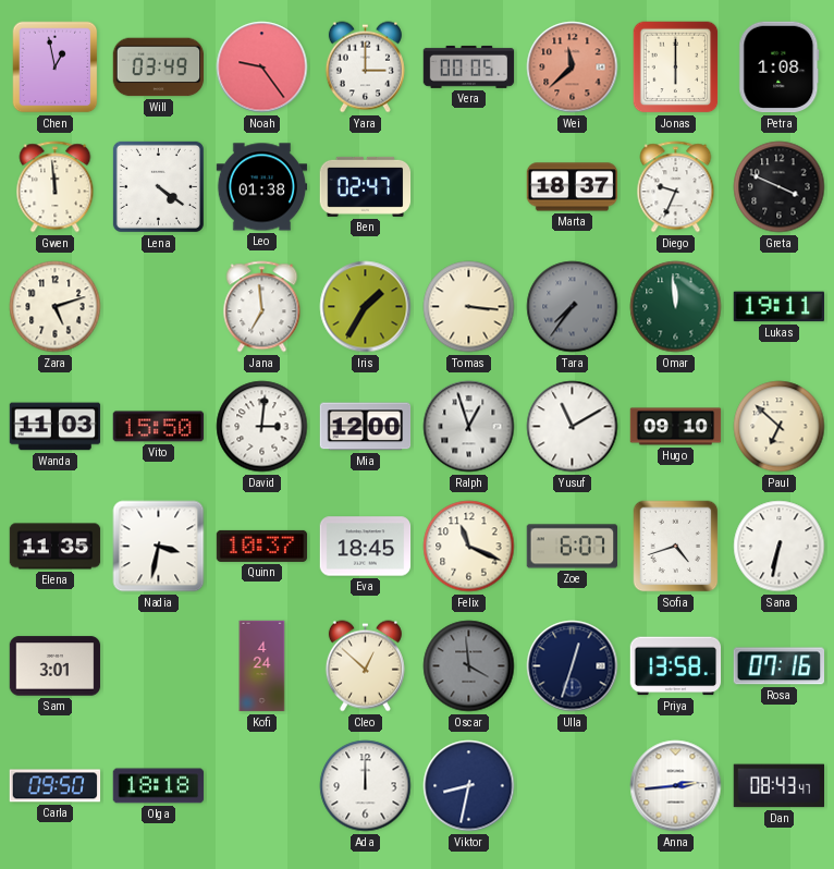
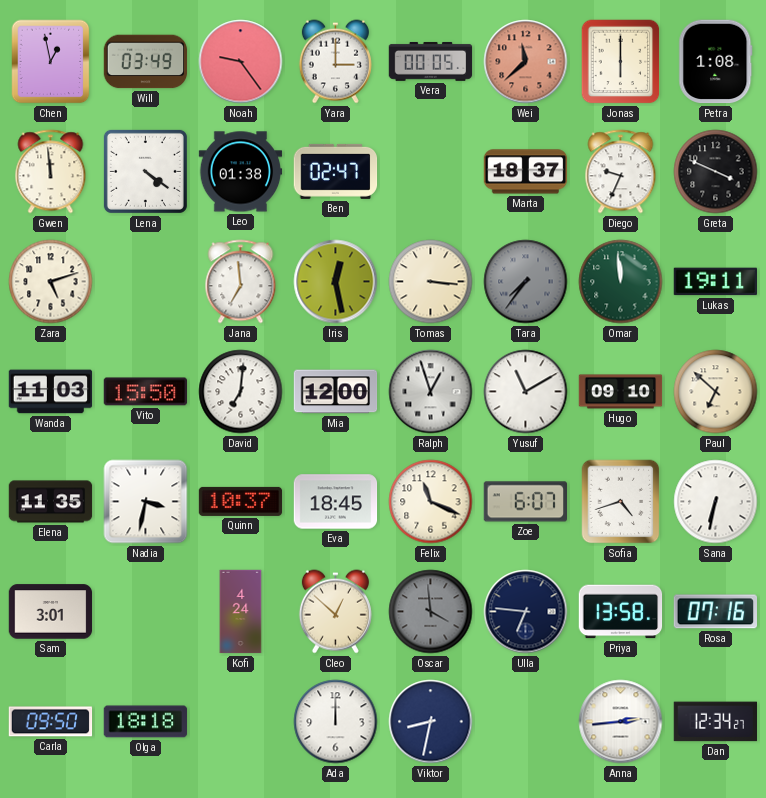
Iris: 1:35 -> 12:28
David: 3:01 -> 7:01
Ulla: 12:33 -> 6:46
Dan: 08:43 -> 12:34
